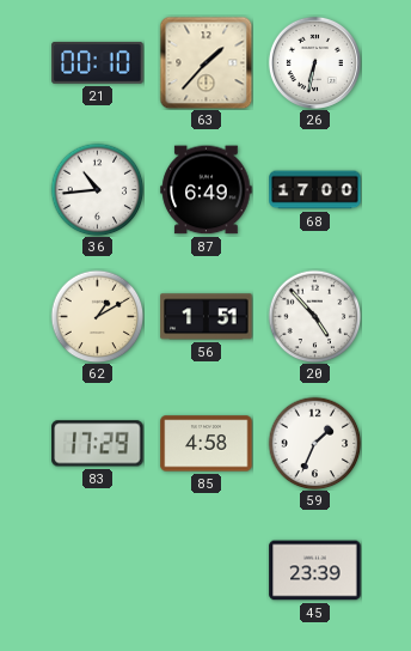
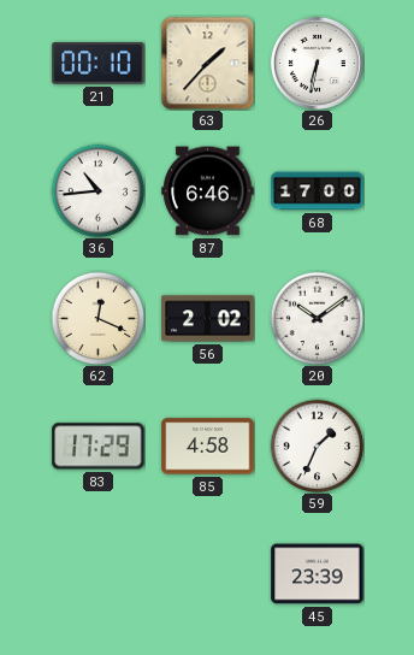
87: 6:49 -> 6:46
62: 1:10 -> 12:19
56: 1:51 -> 2:02
20: 4:53 -> 10:09
